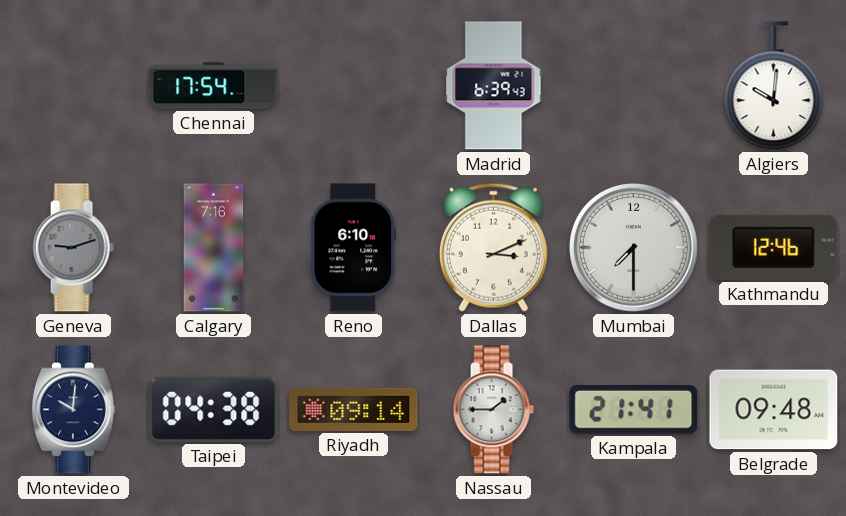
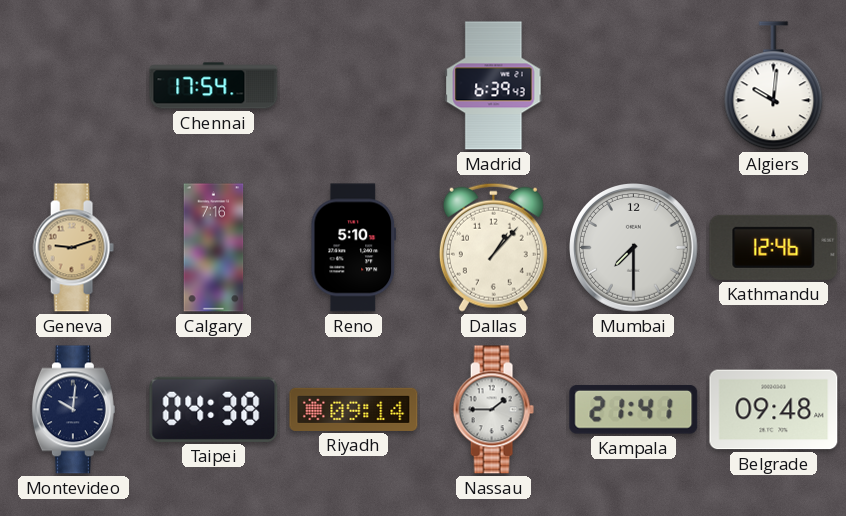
Geneva dial: grey -> champagne
Reno: 6:10 -> 5:10
Dallas: 3:11 -> 1:07
